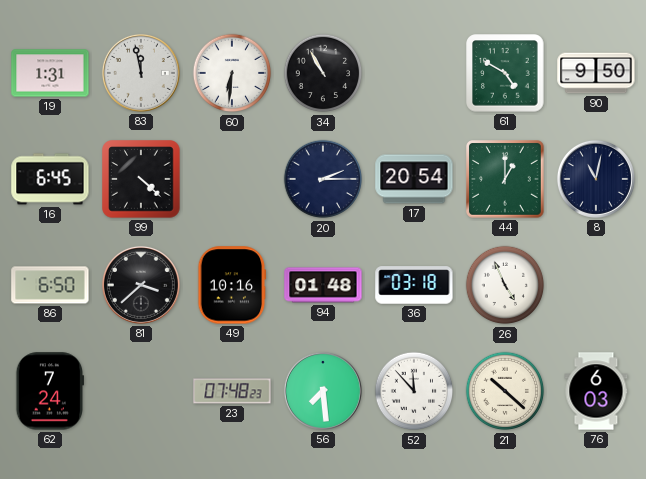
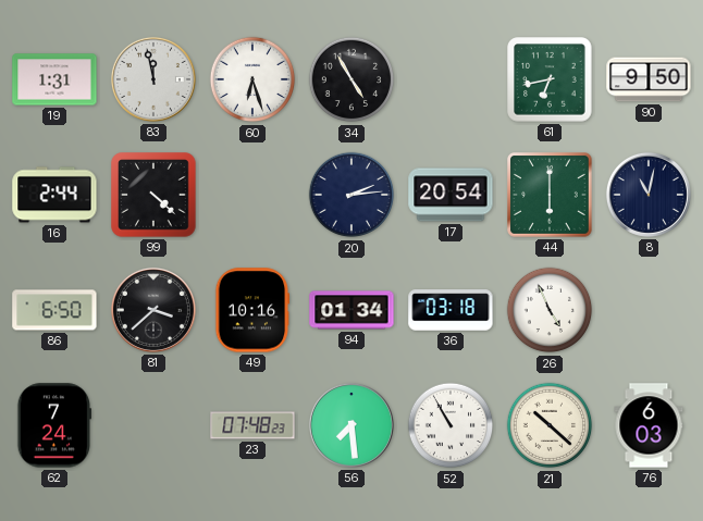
60: 6:31 -> 6:27
34: 10:55 -> 4:55
61: 4:50 -> 6:43
16: 6:45 -> 2:44
20: 2:15 -> 2:14
44: 1:00 -> 6:00
94: 01:48 -> 01:34
52: 11:53 -> 10:55
